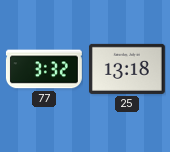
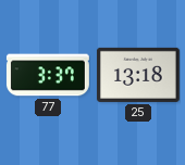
77: 3:32 -> 3:37
